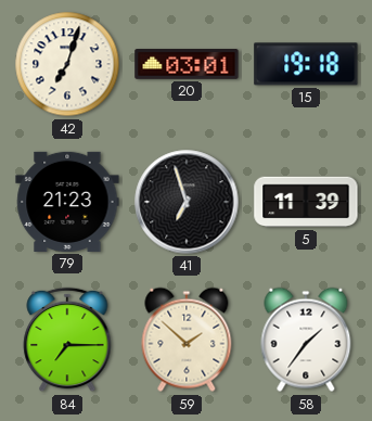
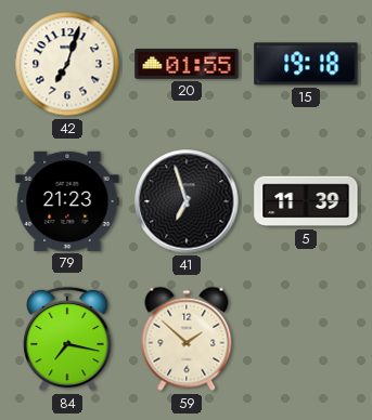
20: 03:01 -> 01:55
84: 7:15 -> 7:17
58: 1:36 -> none
